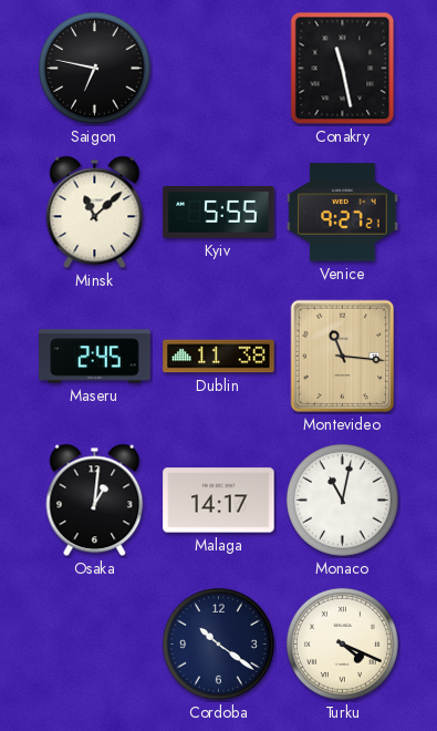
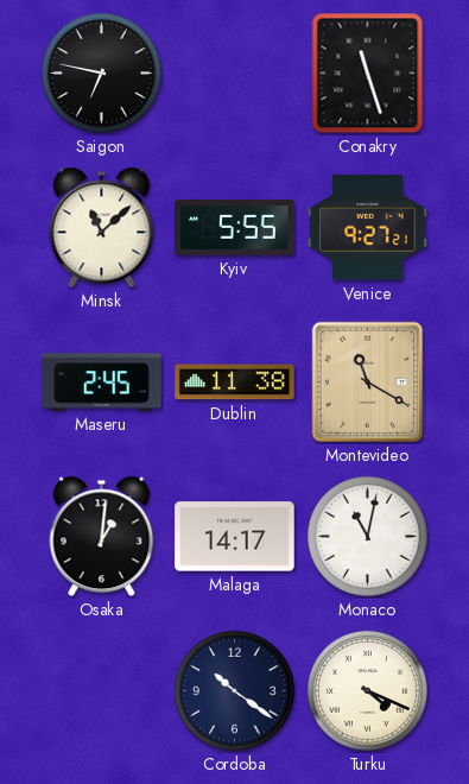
Conakry: 11:28 -> 11:27
Montevideo: 11:16 -> 11:20
